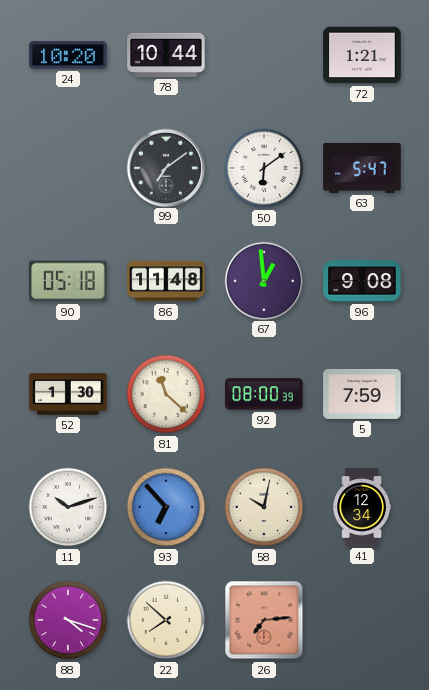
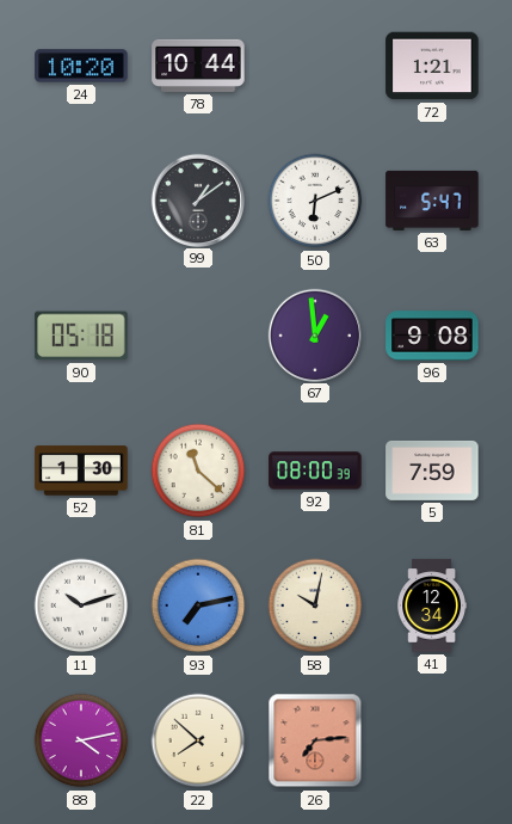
99: 7:09 -> 1:09
50: 6:09 -> 6:11
86: 11:48 -> none
93: 6:53 -> 7:13
88: 4:18 -> 4:13
